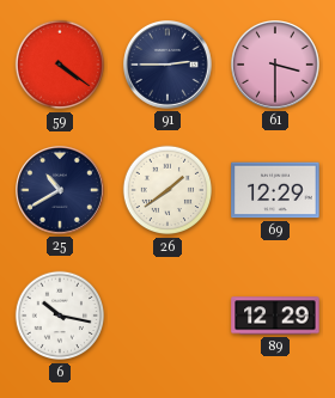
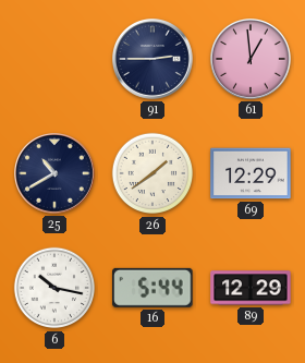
59: 4:21 -> none
61: 3:30 -> 12:59
16: none -> 5:44
